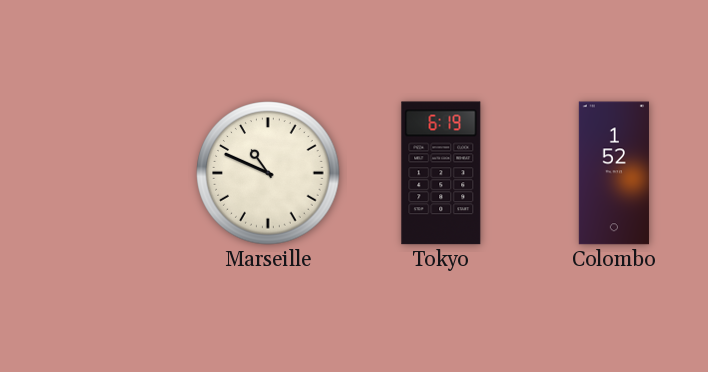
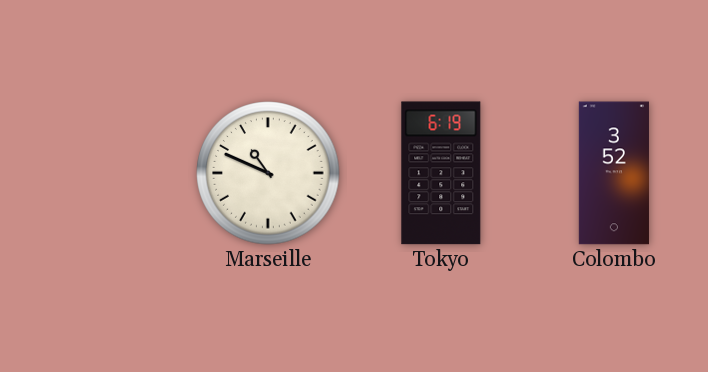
Colombo: 1:52 -> 3:52
